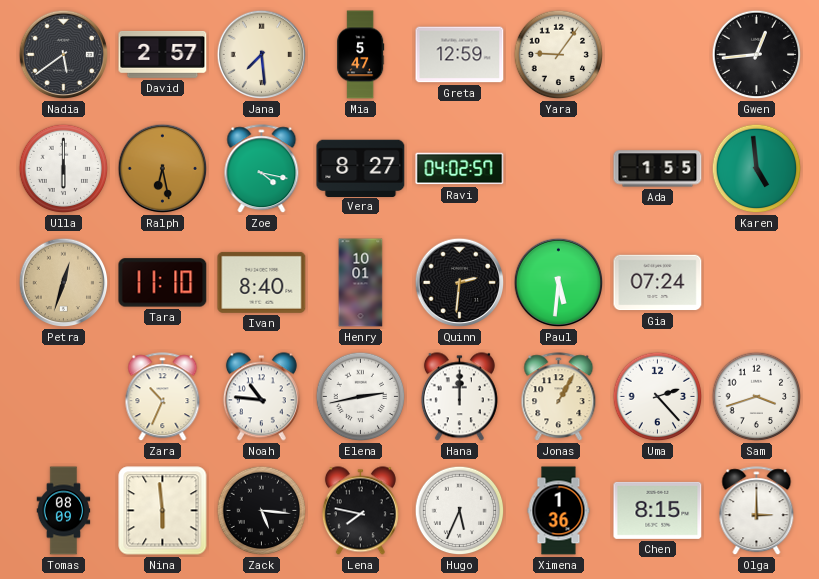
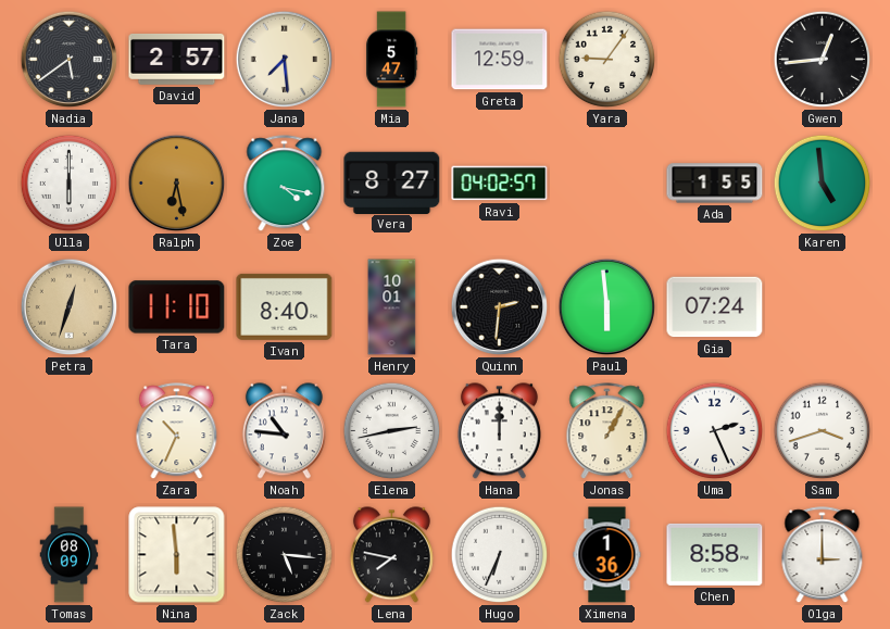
Paul: 5:31 -> 5:59
Uma: 2:23 -> 2:26
Hugo: 5:34 -> 6:34
Chen: 8:15 -> 8:58
